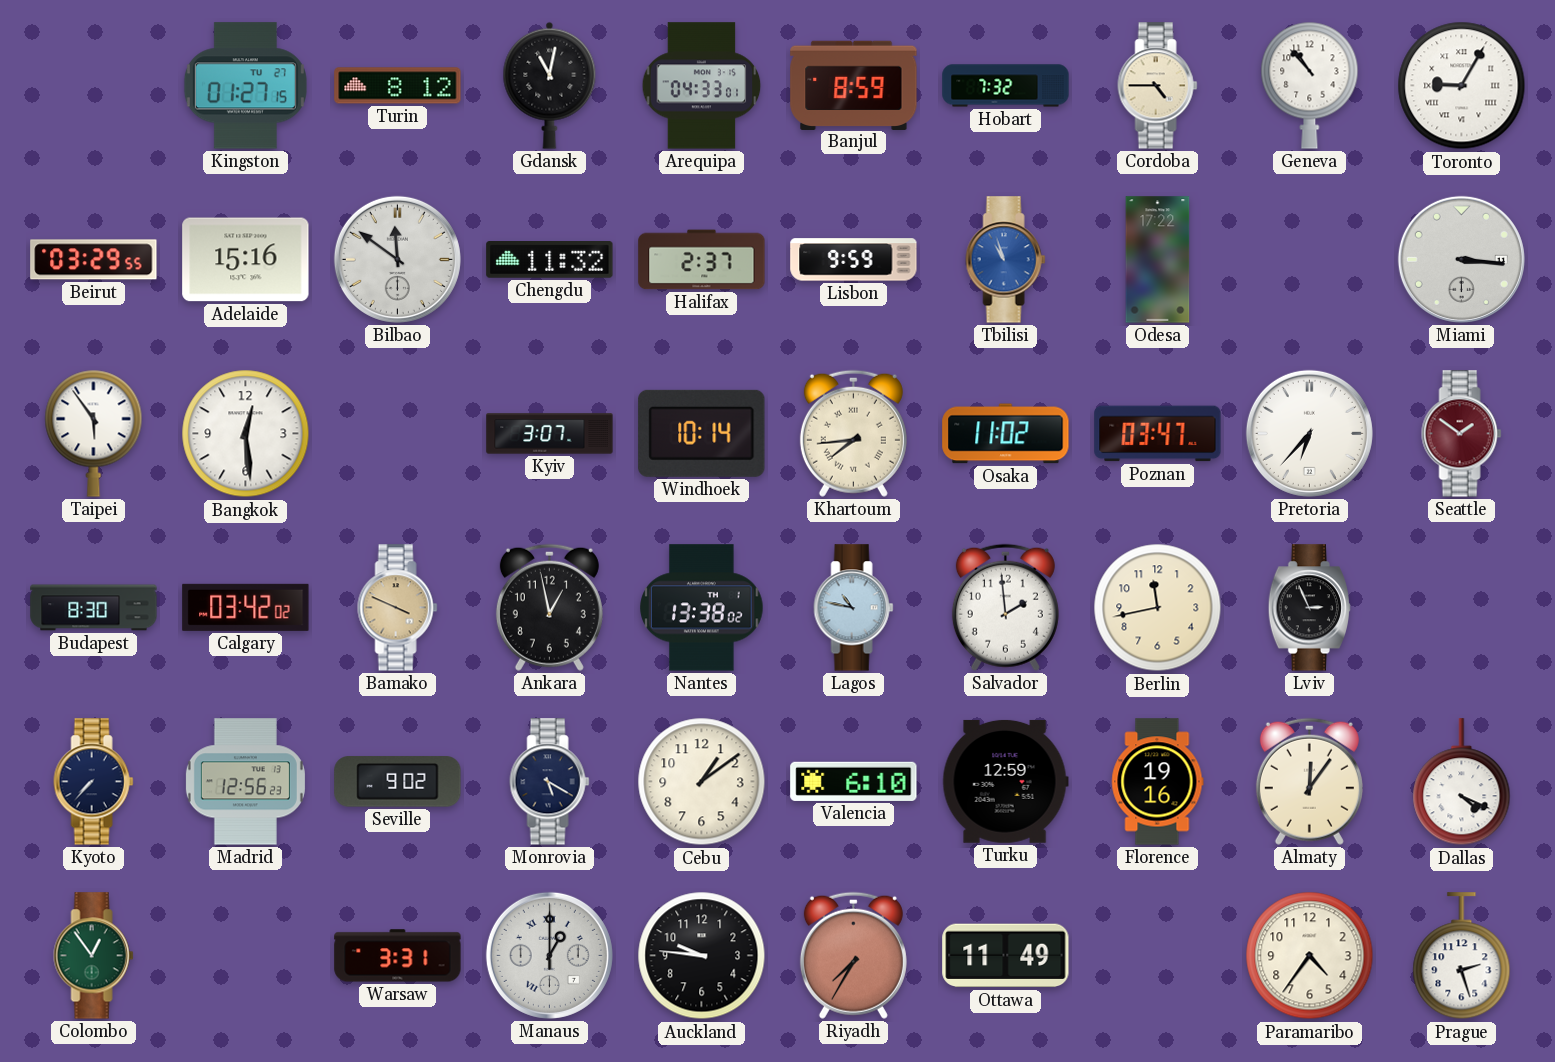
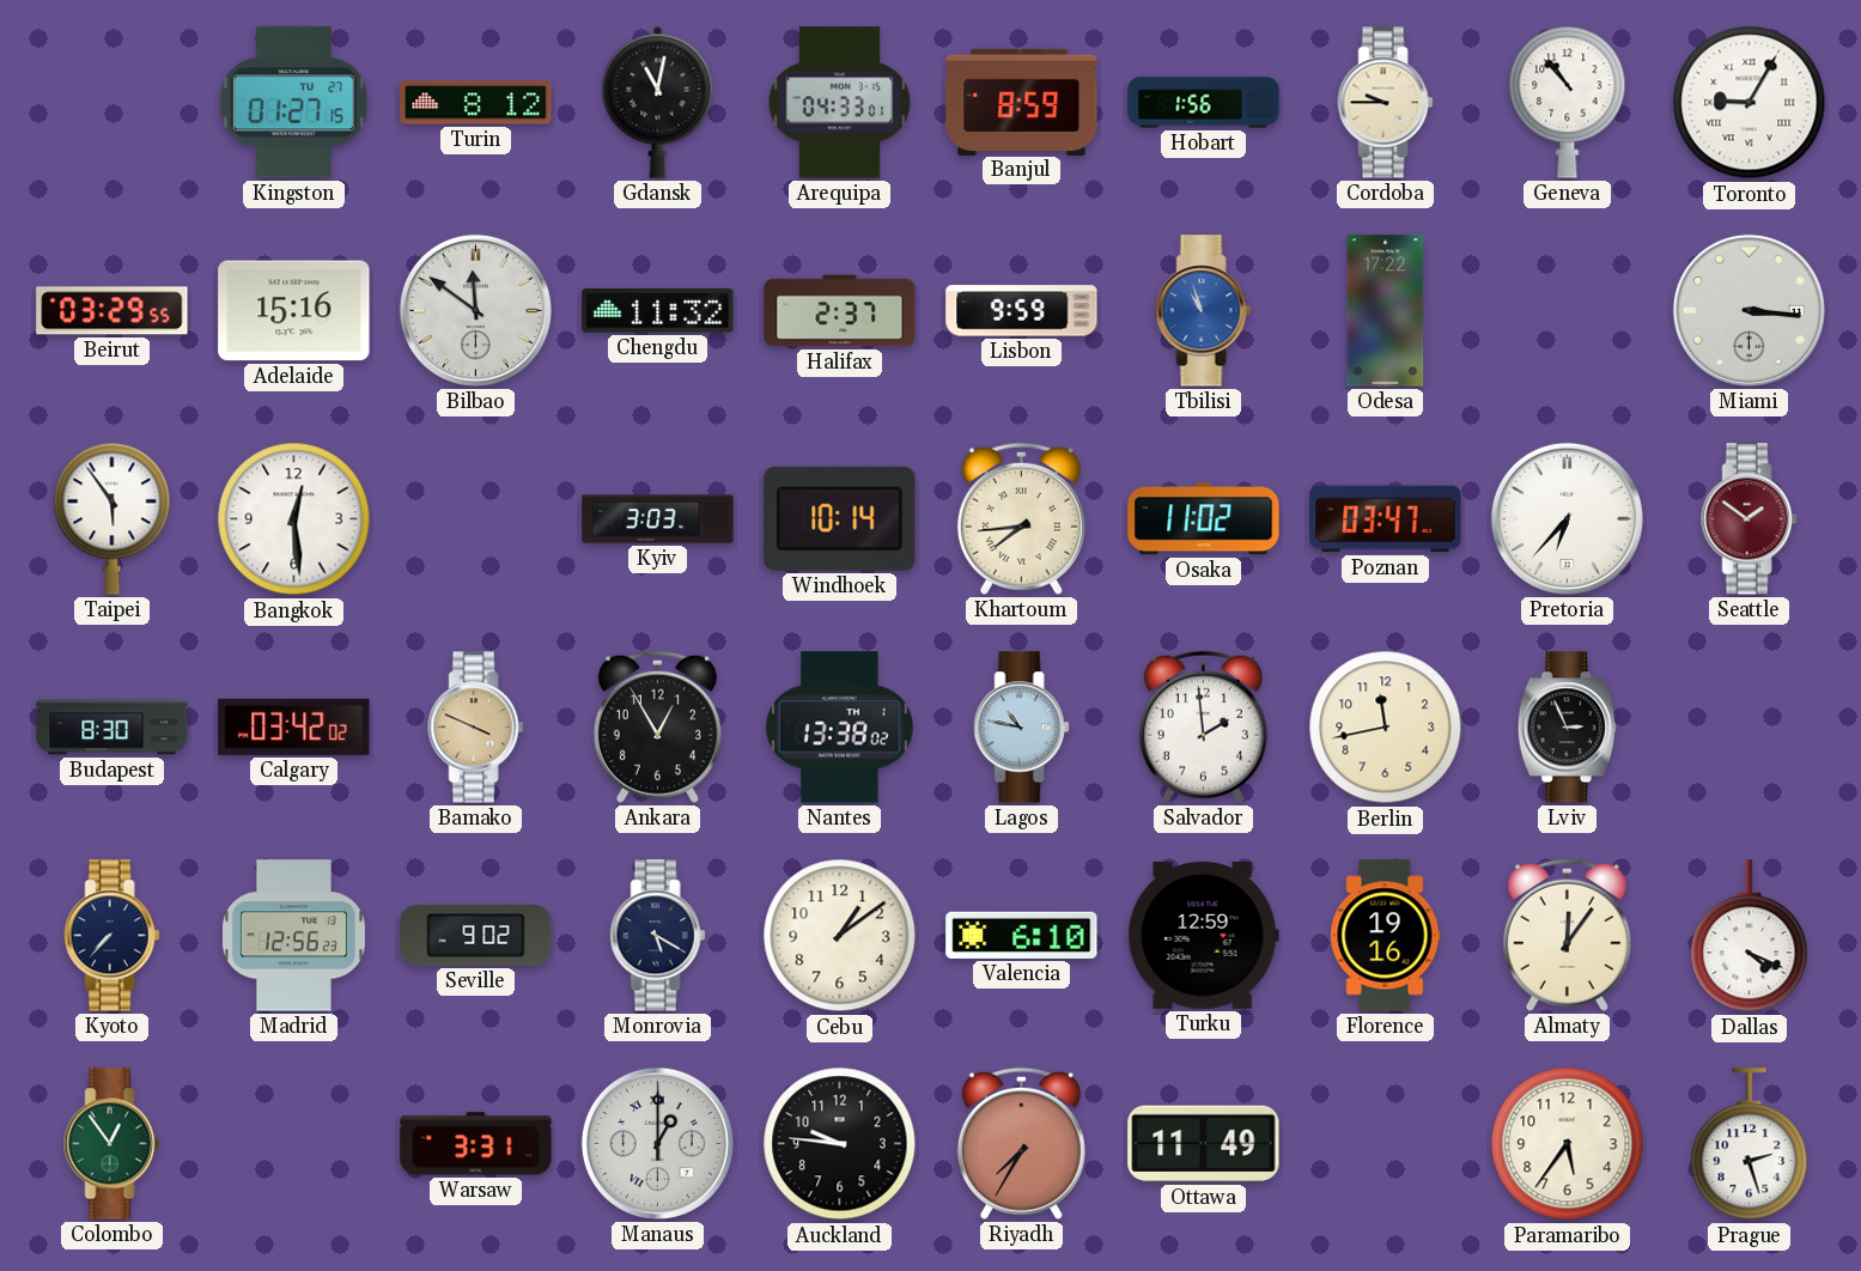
Hobart: 7:32 -> 1:56
Cordoba: 4:45 -> 9:45
Kyiv: 3:07 -> 3:03
Ankara: 12:58 -> 12:55
Paramaribo: 4:36 -> 5:36
